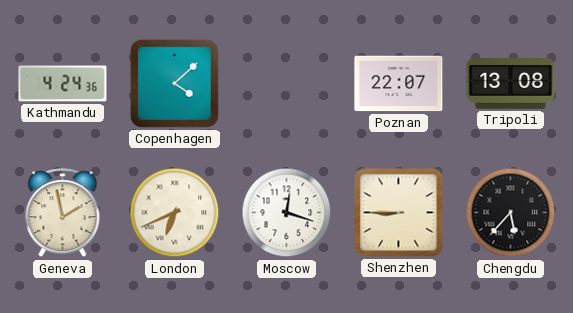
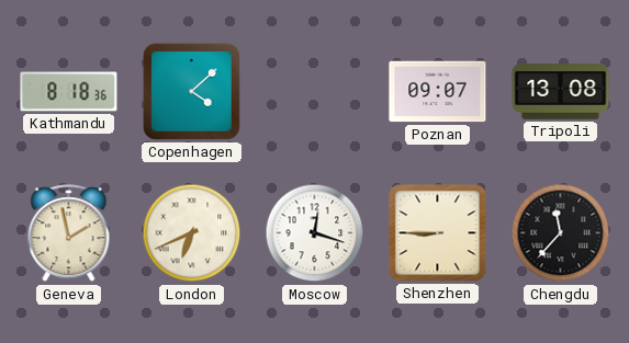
Kathmandu: 4:24 -> 8:18
Poznan: 22:07 -> 09:07
Chengdu: 5:37 -> 11:37
